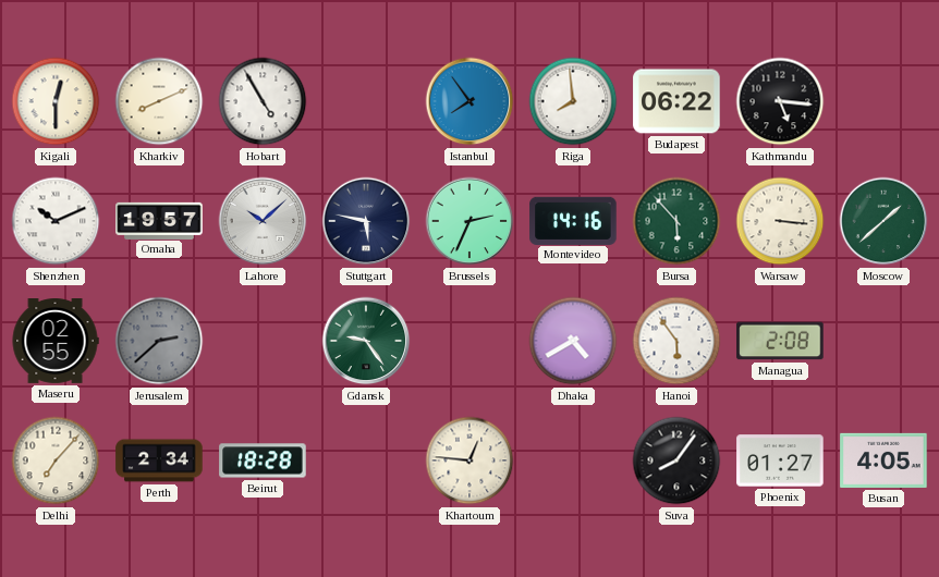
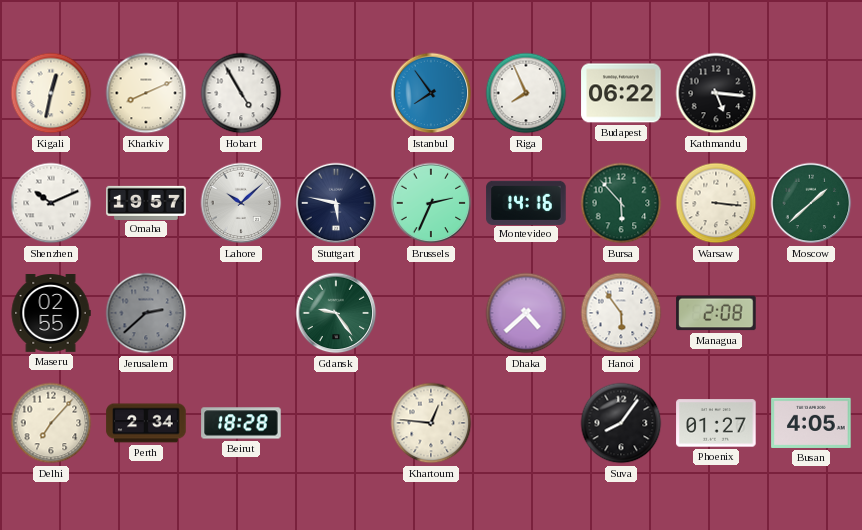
Kigali: 12:30 -> 12:32
Riga: 7:59 -> 7:56
Dhaka: 4:40 -> 4:38
